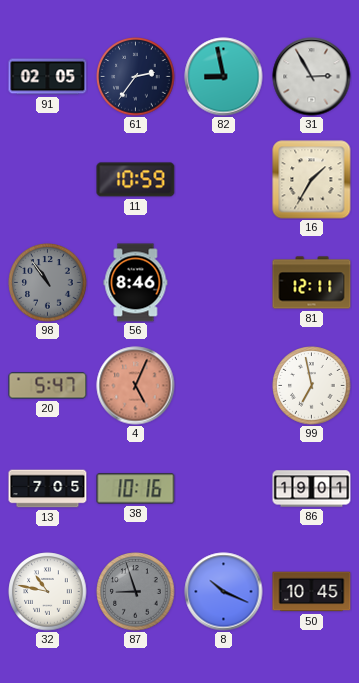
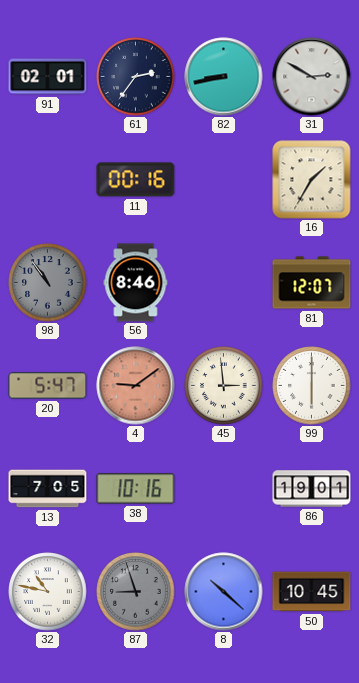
91: 02:05 -> 02:01
82: 8:58 -> 8:43
31: 2:55 -> 2:50
11: 10:59 -> 00:16
81: 12:11 -> 12:07
4: 5:04 -> 9:09
45: none -> 2:59
99: 6:58 -> 6:00
8: 10:19 -> 10:22
